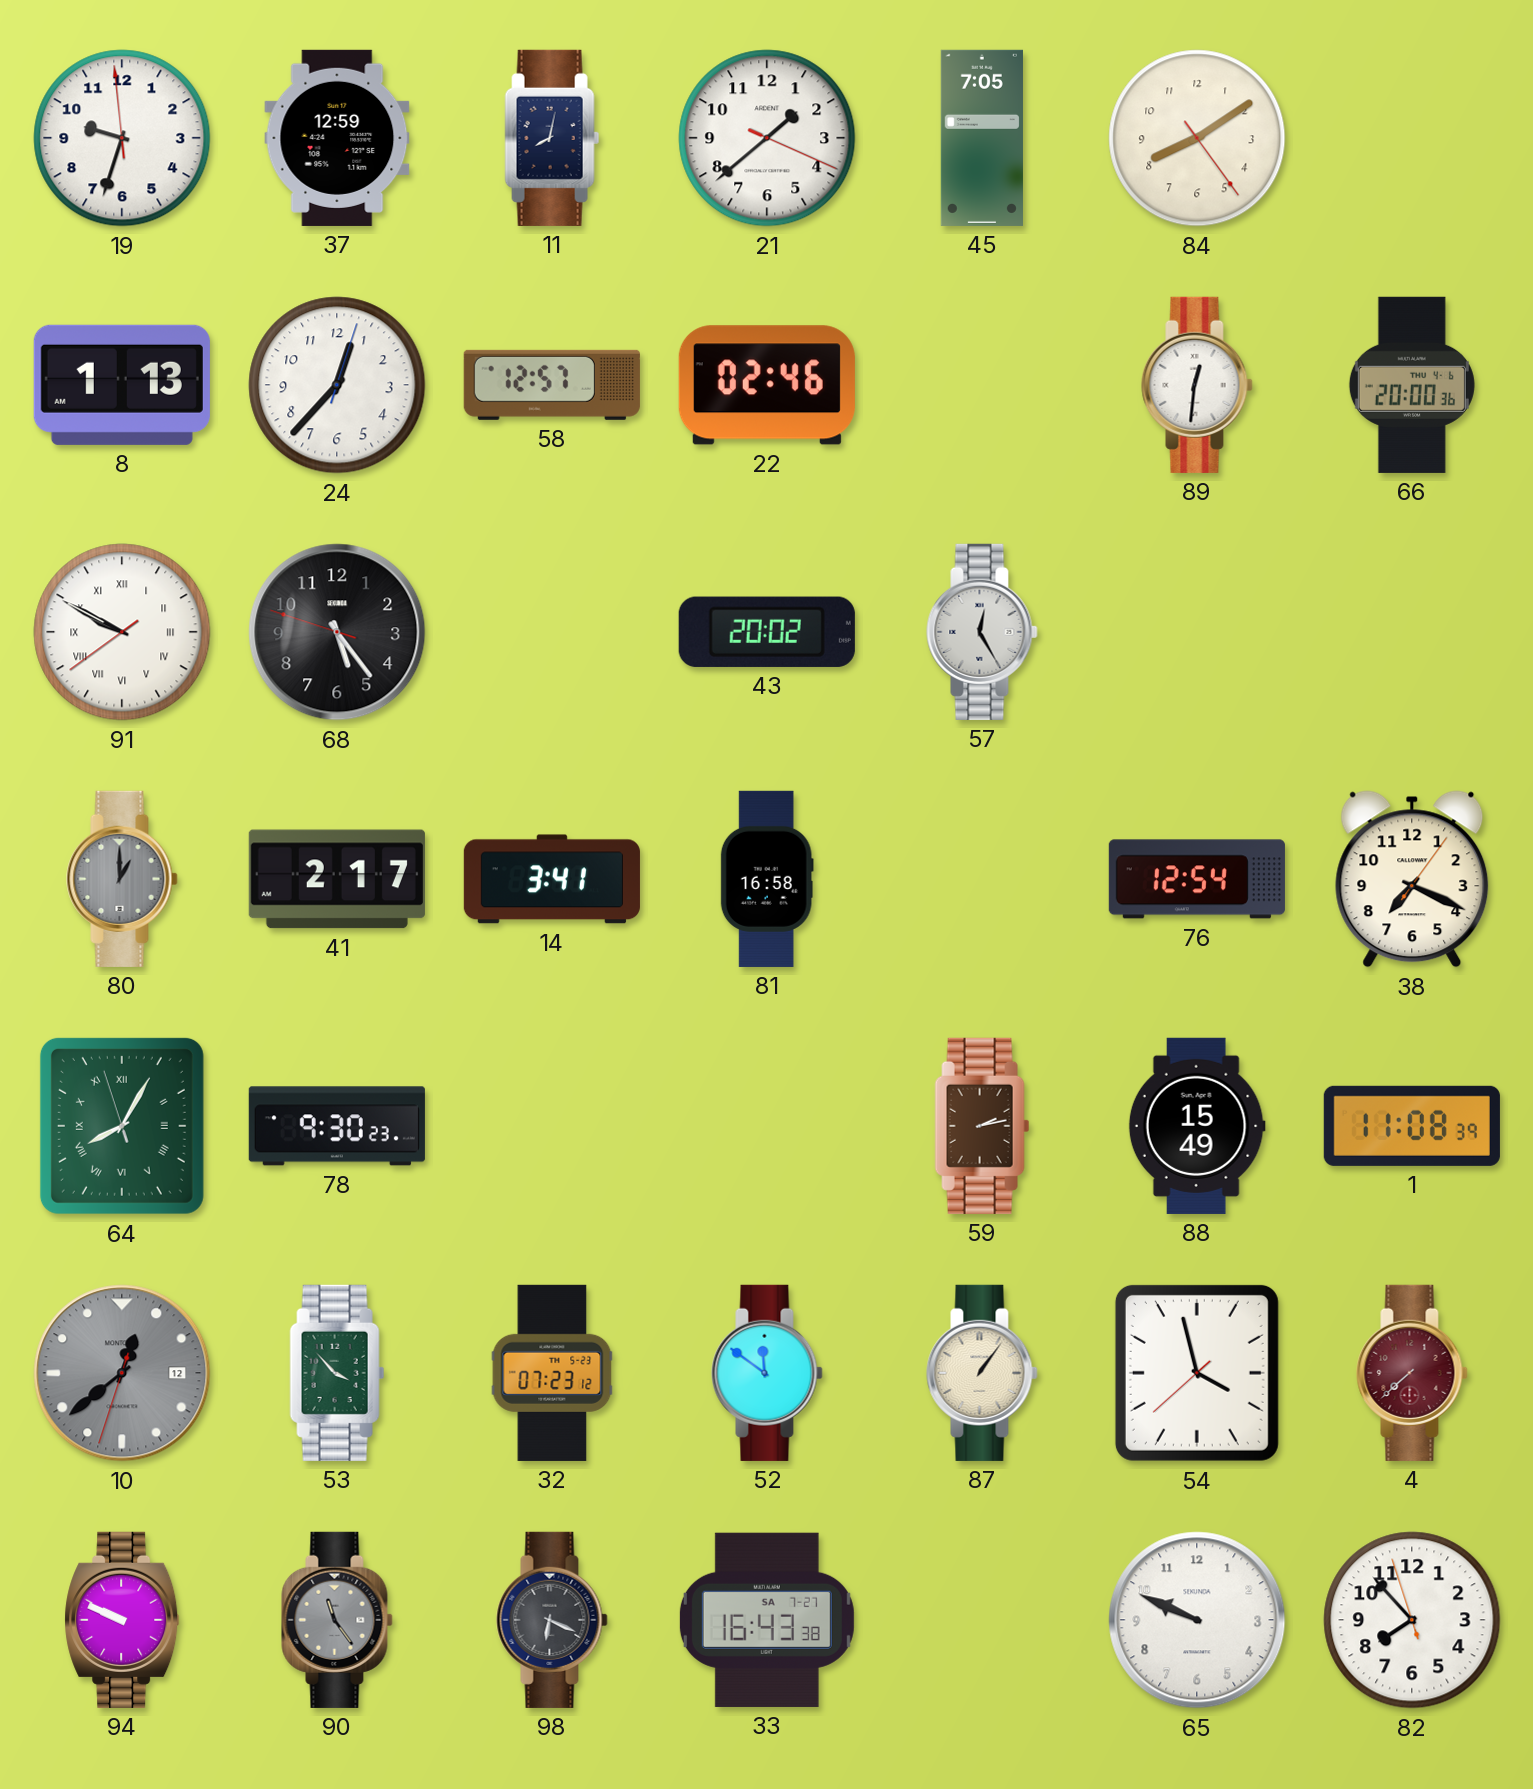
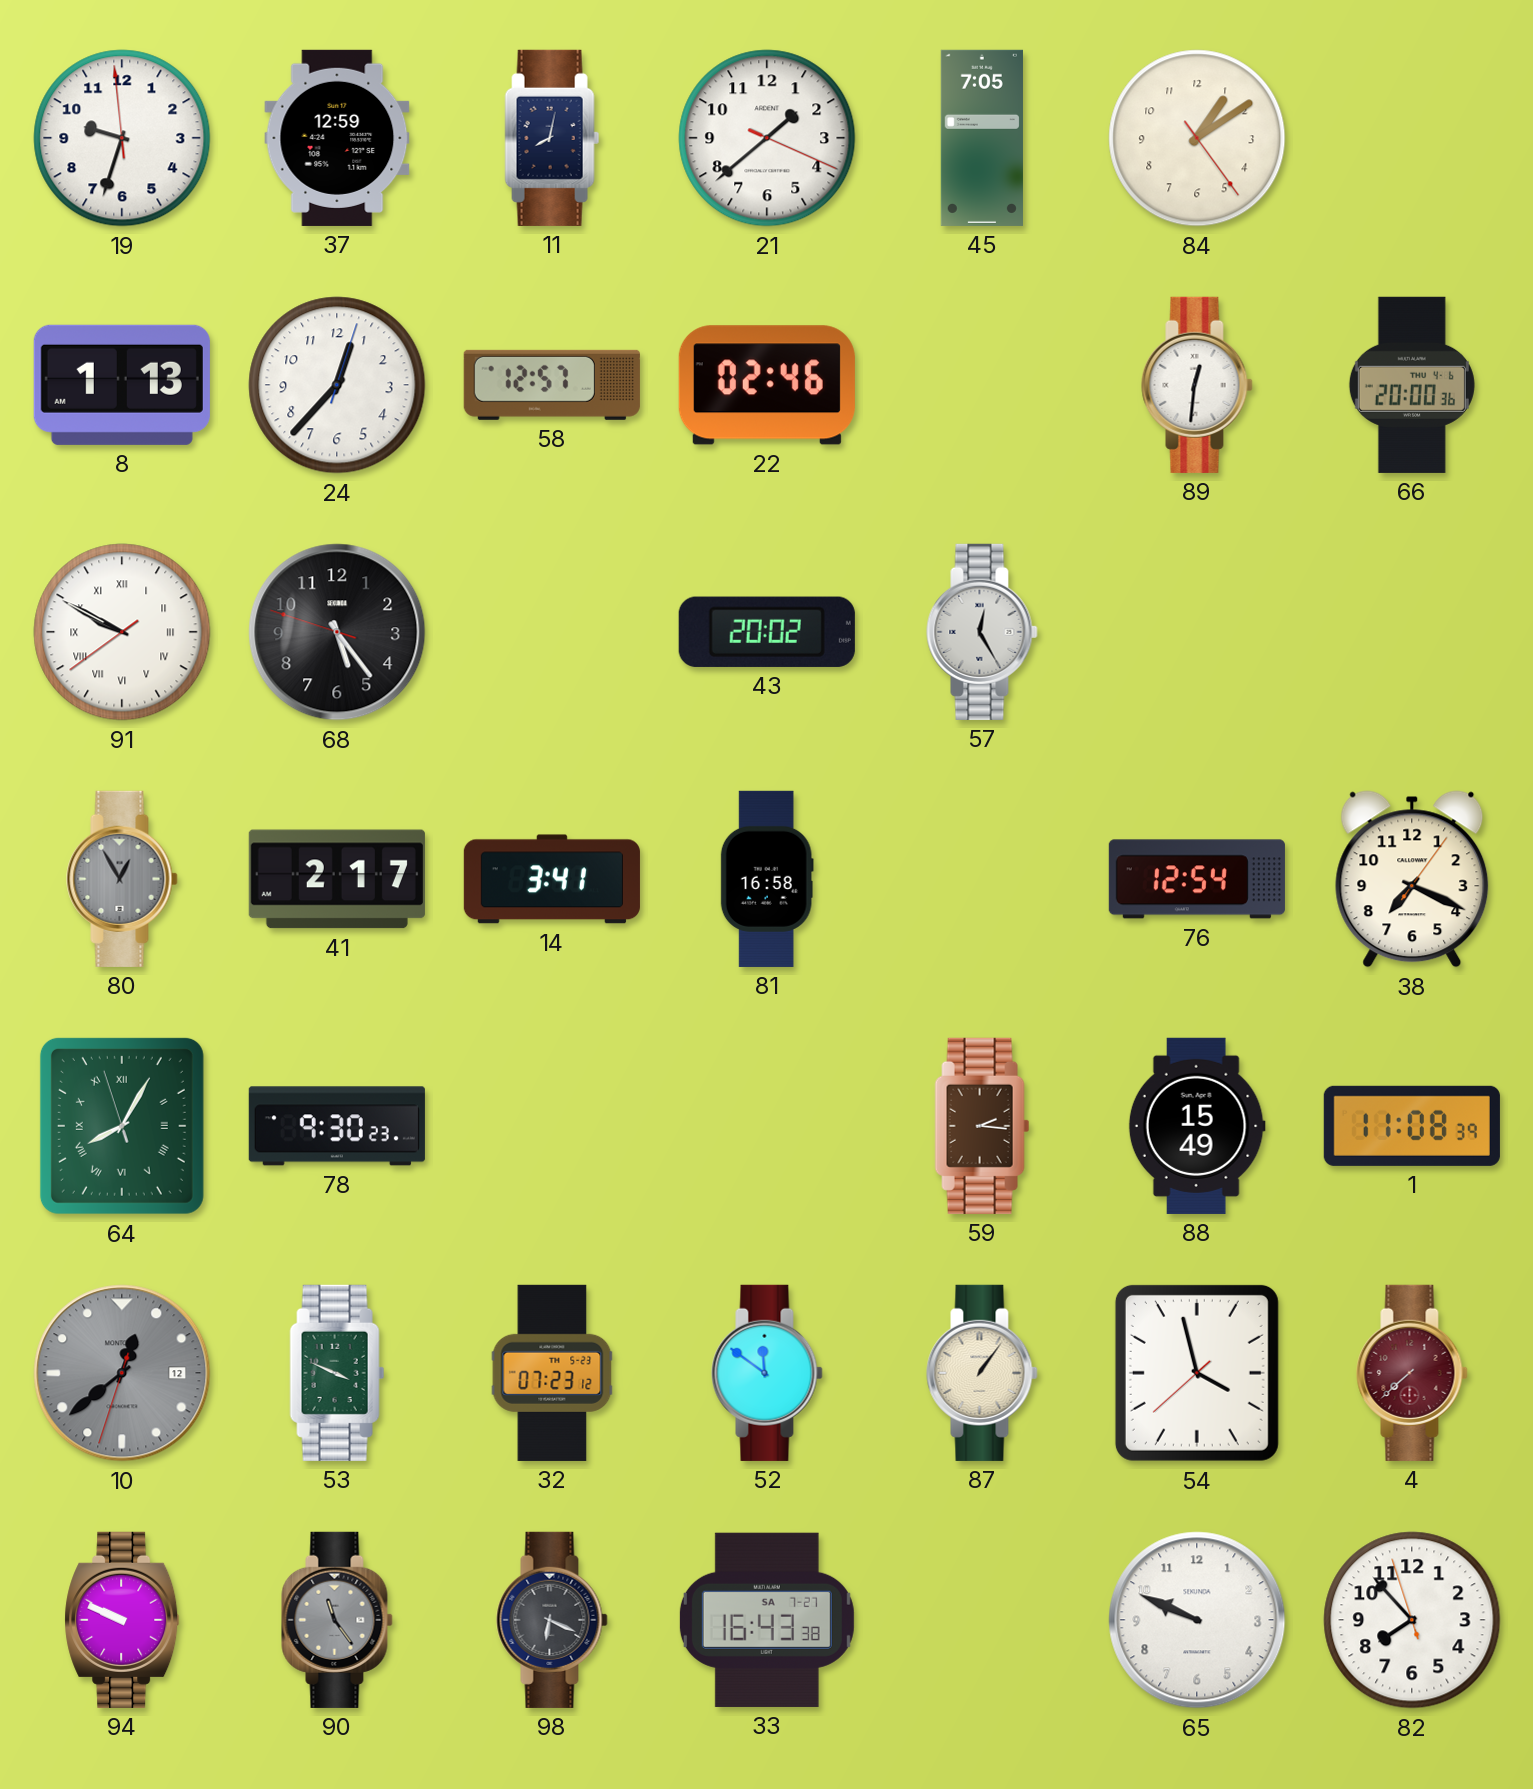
84: 8:09 -> 1:09
80: 1:00 -> 12:55
59: 2:13 -> 2:16
53: 3:53 -> 3:49
